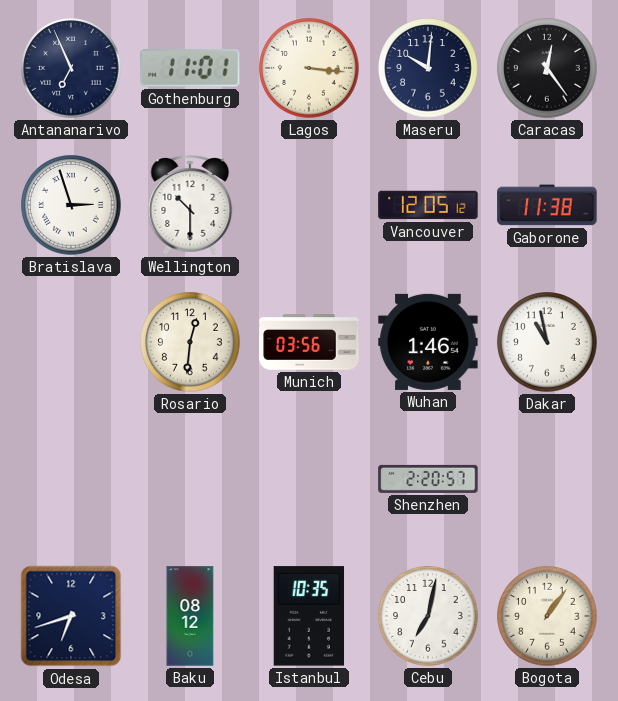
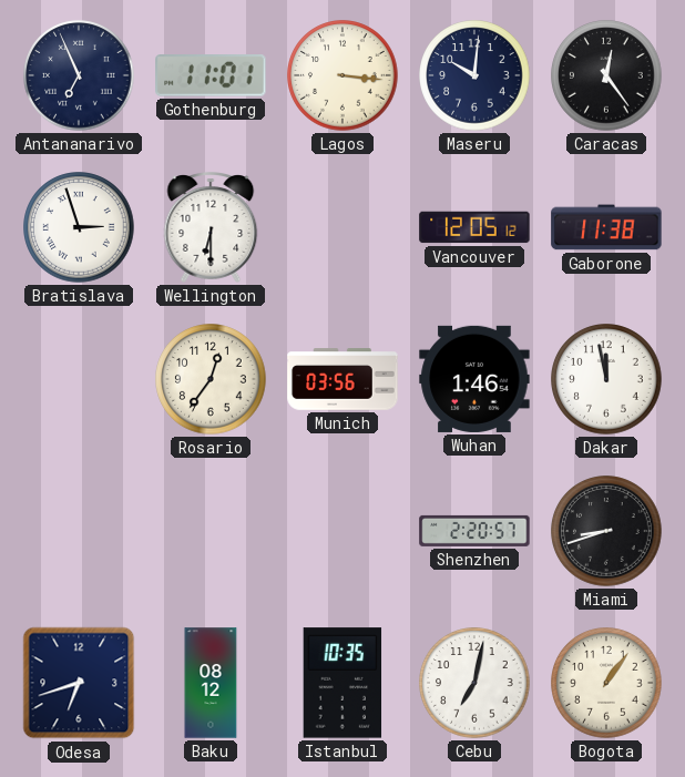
Wellington: 10:30 -> 6:30
Rosario: 12:31 -> 12:36
Dakar: 10:58 -> 11:58
Miami: none -> 8:42
